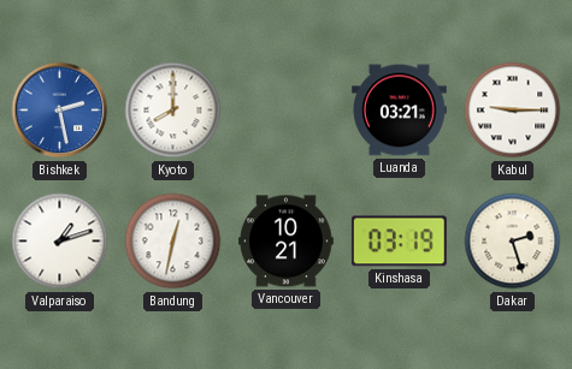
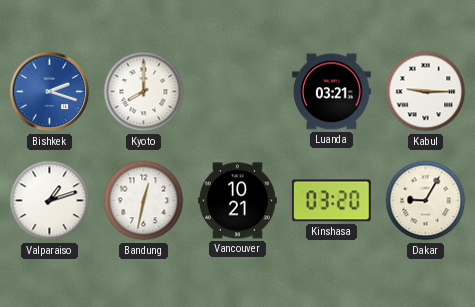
Bishkek: 2:28 -> 2:18
Kinshasa: 03:19 -> 03:20
Dakar: 2:27 -> 9:05
